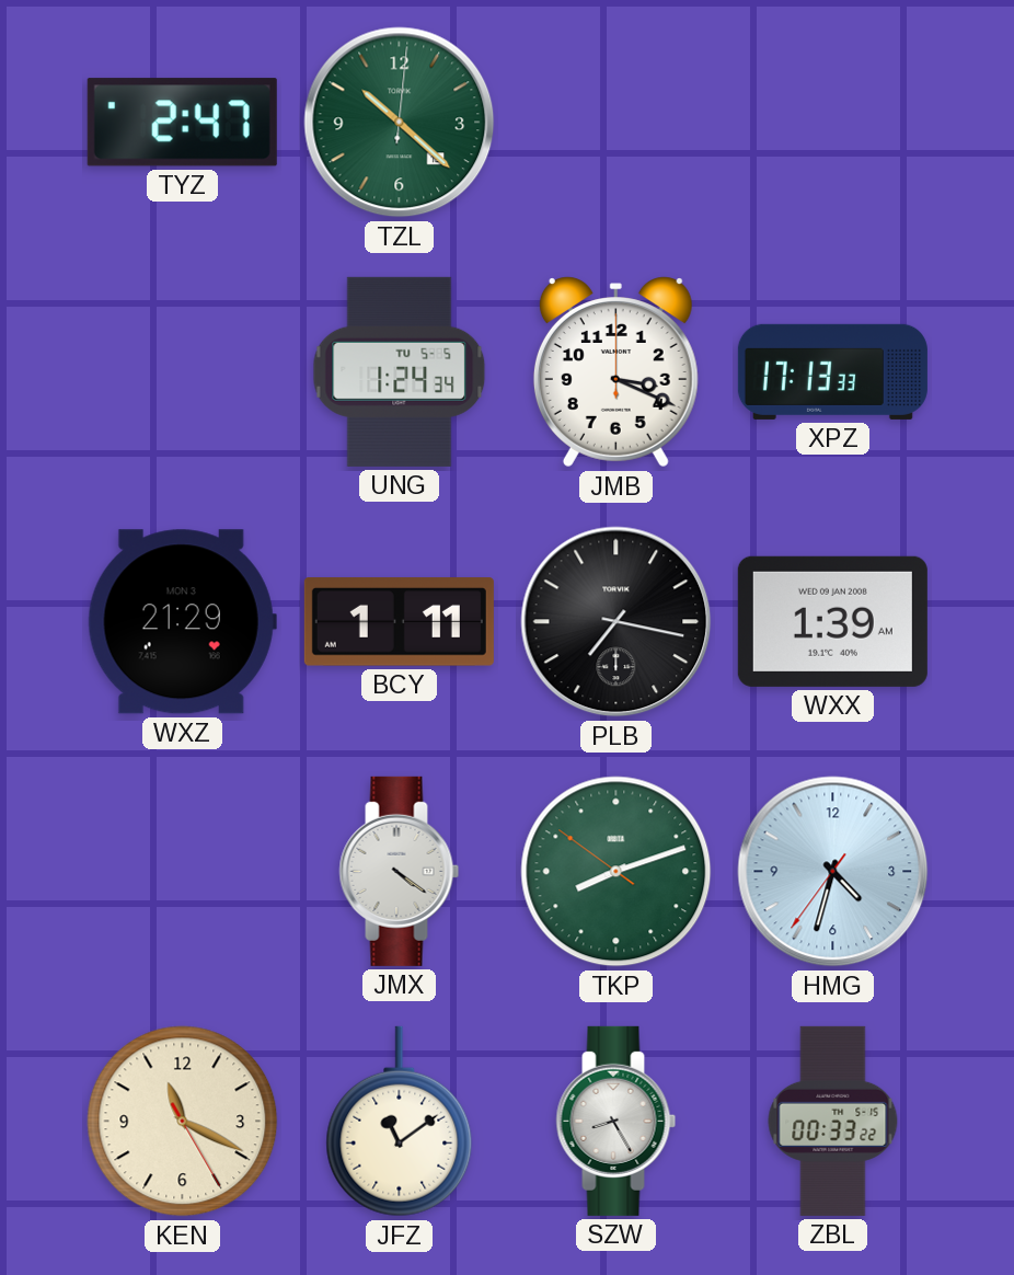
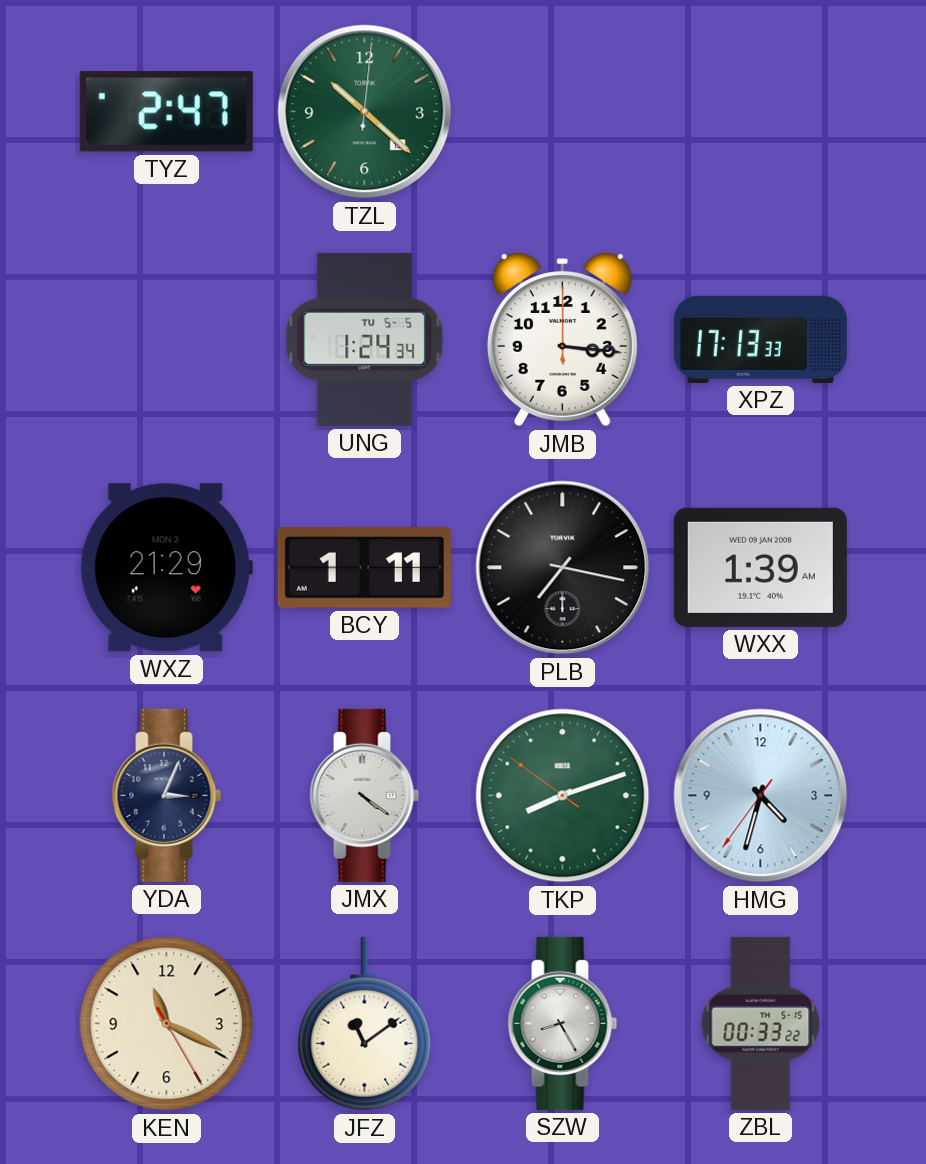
JMB: 3:19 -> 3:16
YDA: none -> 3:04
